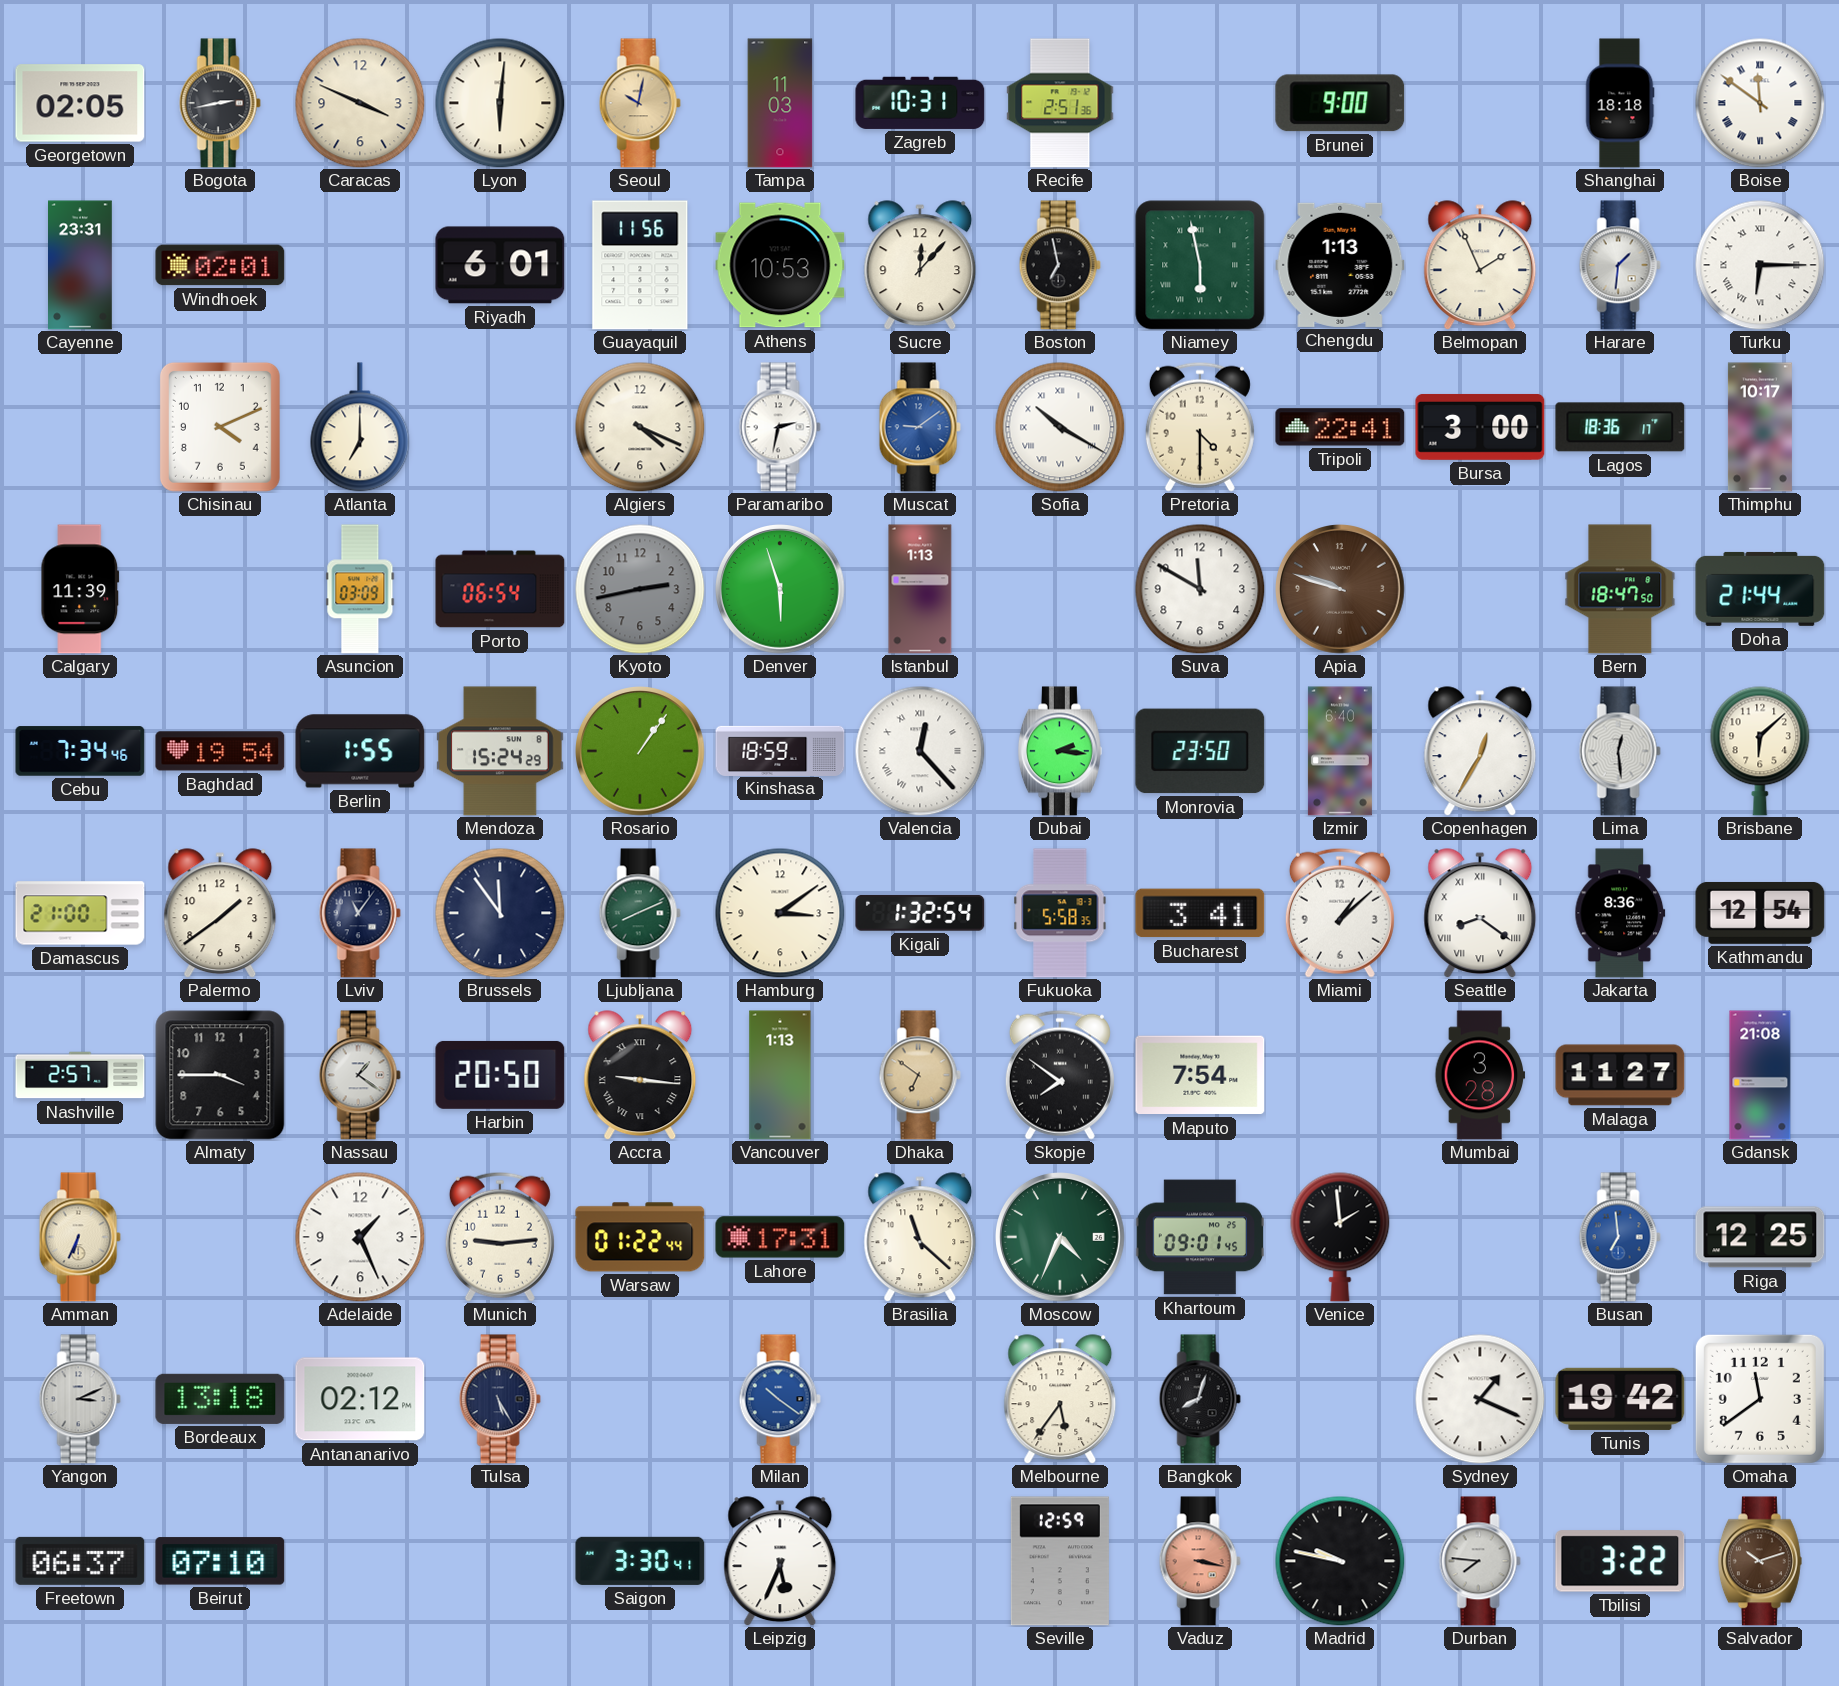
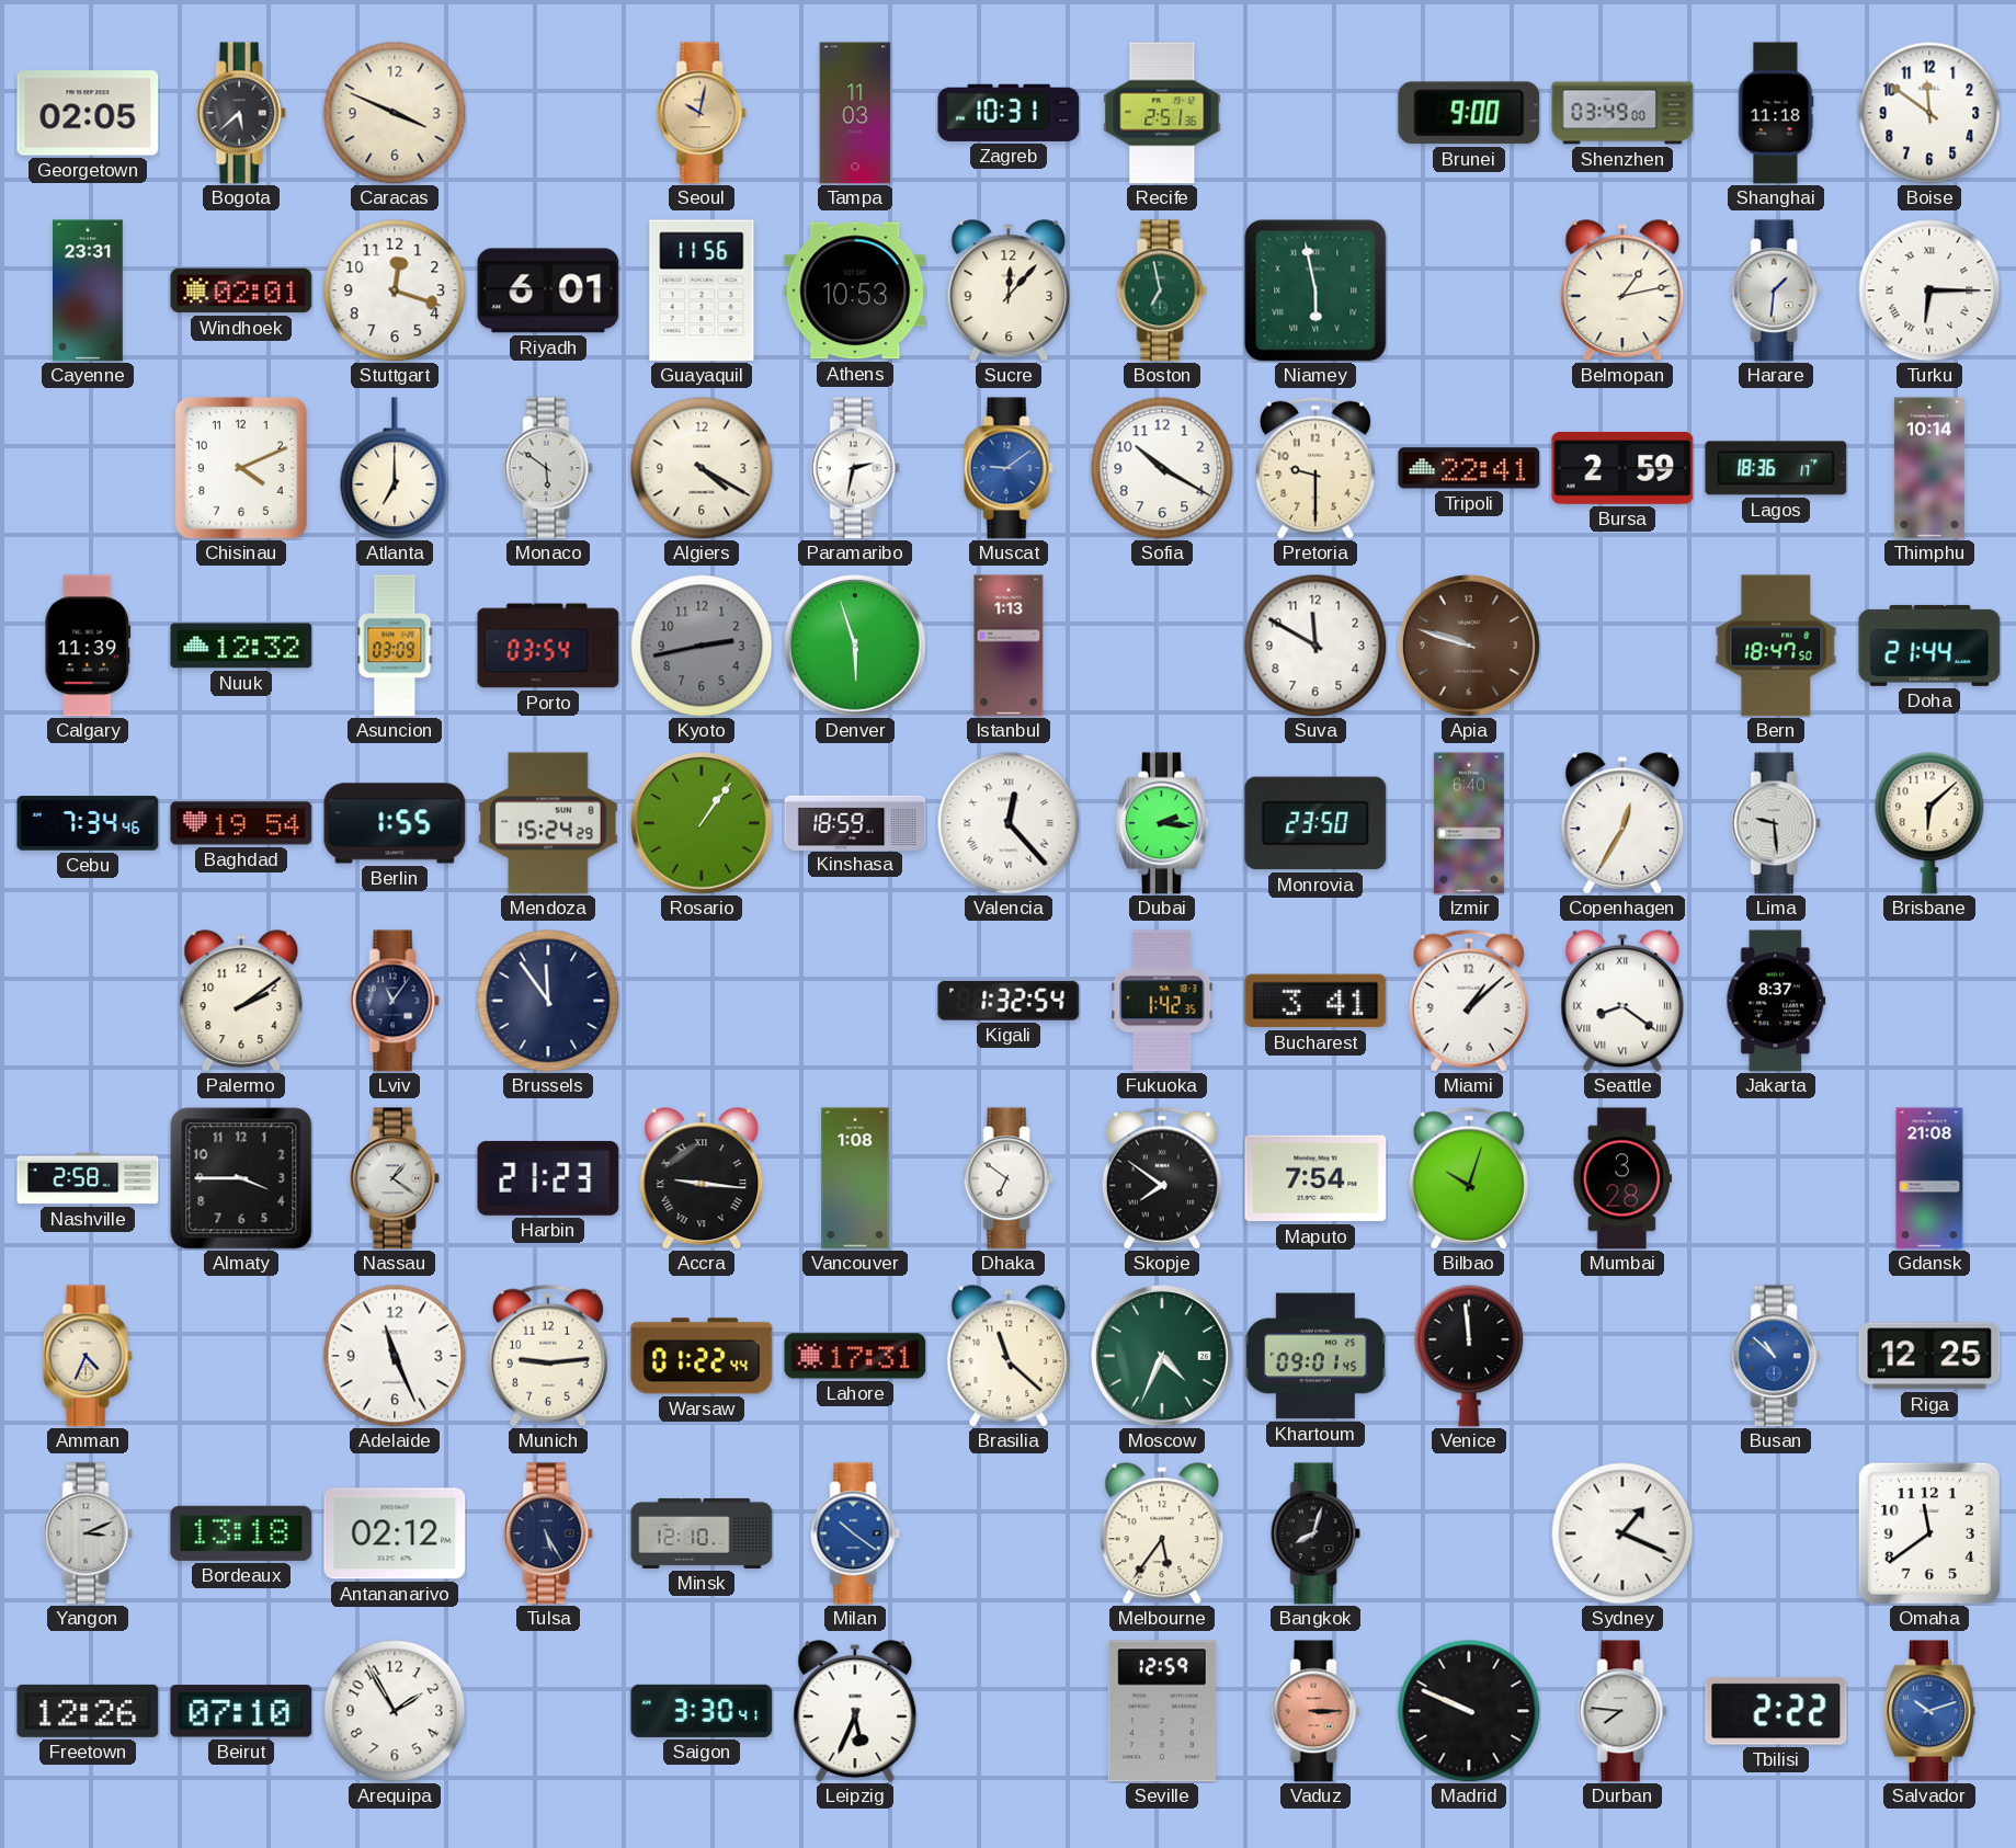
Bogota: 2:43 -> 5:38
Lyon: 6:01 -> none
Shenzhen: none -> 03:49
Shanghai: 18:18 -> 11:18
Boise numerals: Roman -> Arabic
Stuttgart: none -> 12:18
Boston dial: black -> green
Chengdu: 1:13 -> none
Belmopan: 1:56 -> 1:13
Monaco: none -> 5:51
Algiers: 4:19 -> 4:20
Sofia numerals: Roman -> Arabic
Pretoria: 4:30 -> 9:30
Bursa: 3:00 -> 2:59
Thimphu: 10:17 -> 10:14
Nuuk: none -> 12:32
Porto: 06:54 -> 03:54
Lima: 12:29 -> 9:29
Damascus: 21:00 -> none
Palermo: 1:39 -> 2:09
Ljubljana: 8:11 -> none
Hamburg: 3:09 -> none
Fukuoka: 5:58 -> 1:42
Jakarta: 8:36 -> 8:37
Kathmandu: 12:54 -> none
Nashville: 2:57 -> 2:58
Harbin: 20:50 -> 21:23
Vancouver: 1:13 -> 1:08
Dhaka dial: champagne -> white
Bilbao: none -> 10:03
Malaga: 11:27 -> none
Amman: 6:34 -> 4:34
Adelaide: 1:26 -> 11:26
Venice: 1:59 -> 11:59
Busan: 6:59 -> 10:52
Minsk: none -> 12:10
Tunis: 19:42 -> none
Freetown: 06:37 -> 12:26
Arequipa: none -> 1:55
Vaduz: 3:17 -> 3:15
Madrid: 9:47 -> 9:49
Tbilisi: 3:22 -> 2:22
Salvador dial: brown -> blue
